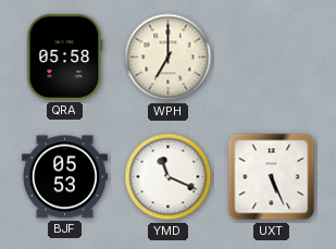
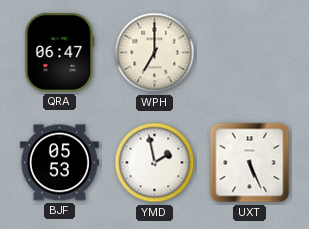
QRA: 05:58 -> 06:47
YMD: 11:19 -> 1:58
